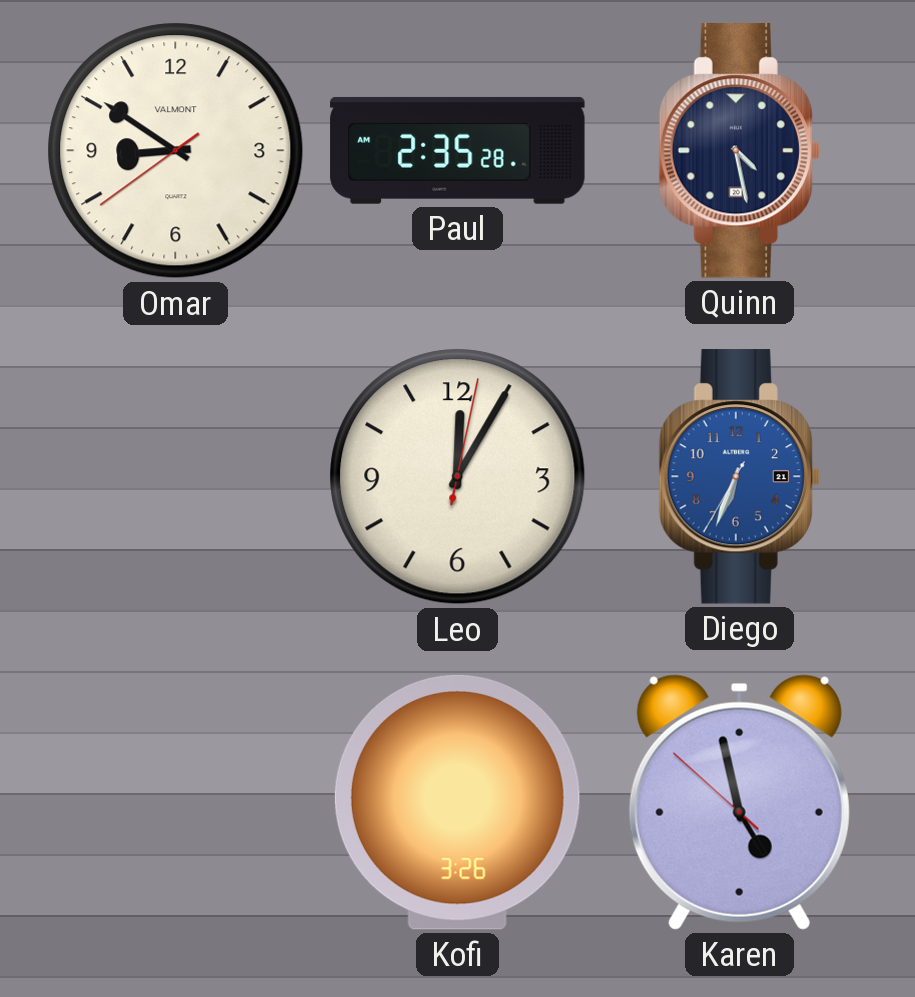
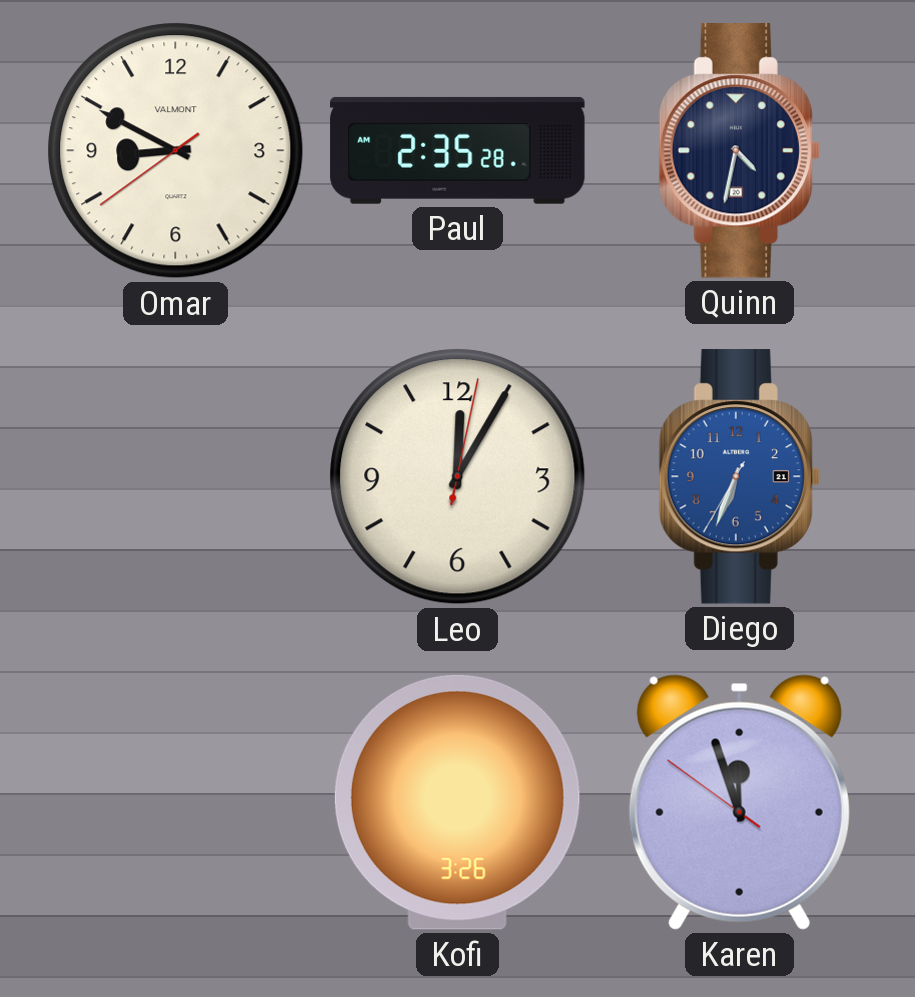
Omar: 8:50 -> 8:49
Quinn: 4:28 -> 4:32
Karen: 4:57 -> 11:56
